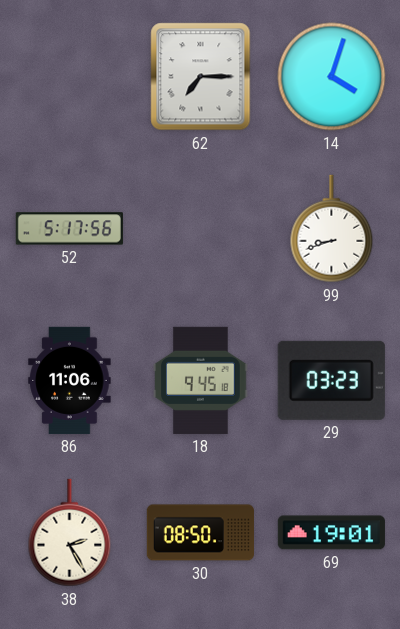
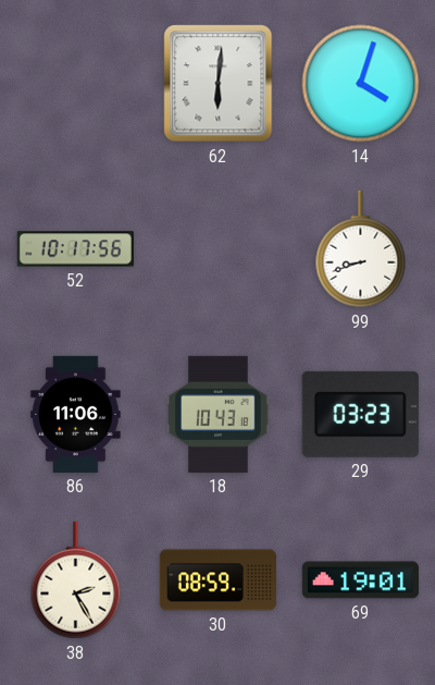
62: 7:15 -> 6:01
52: 5:17 -> 10:17
18: 9:45 -> 10:43
30: 08:50 -> 08:59
